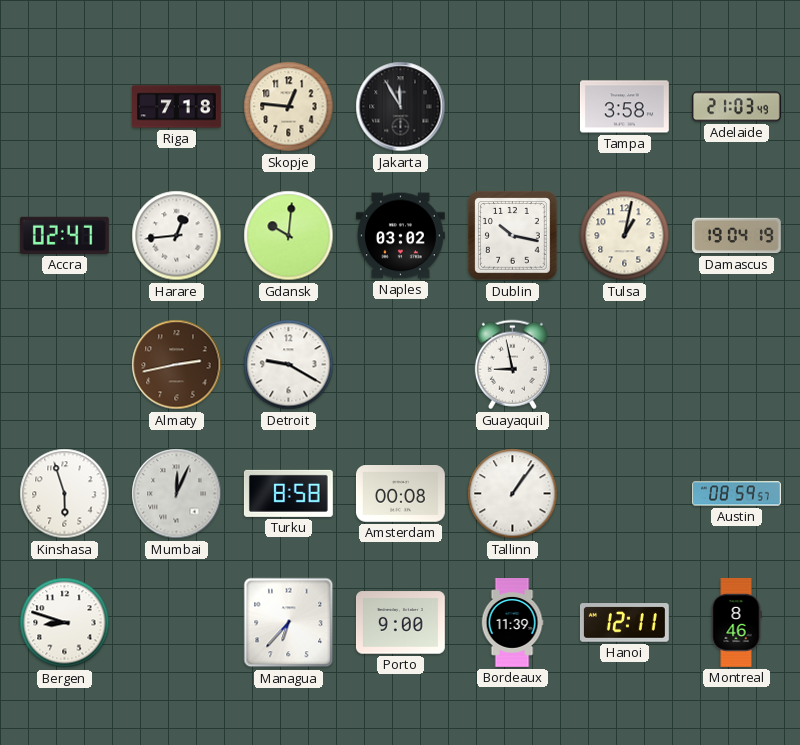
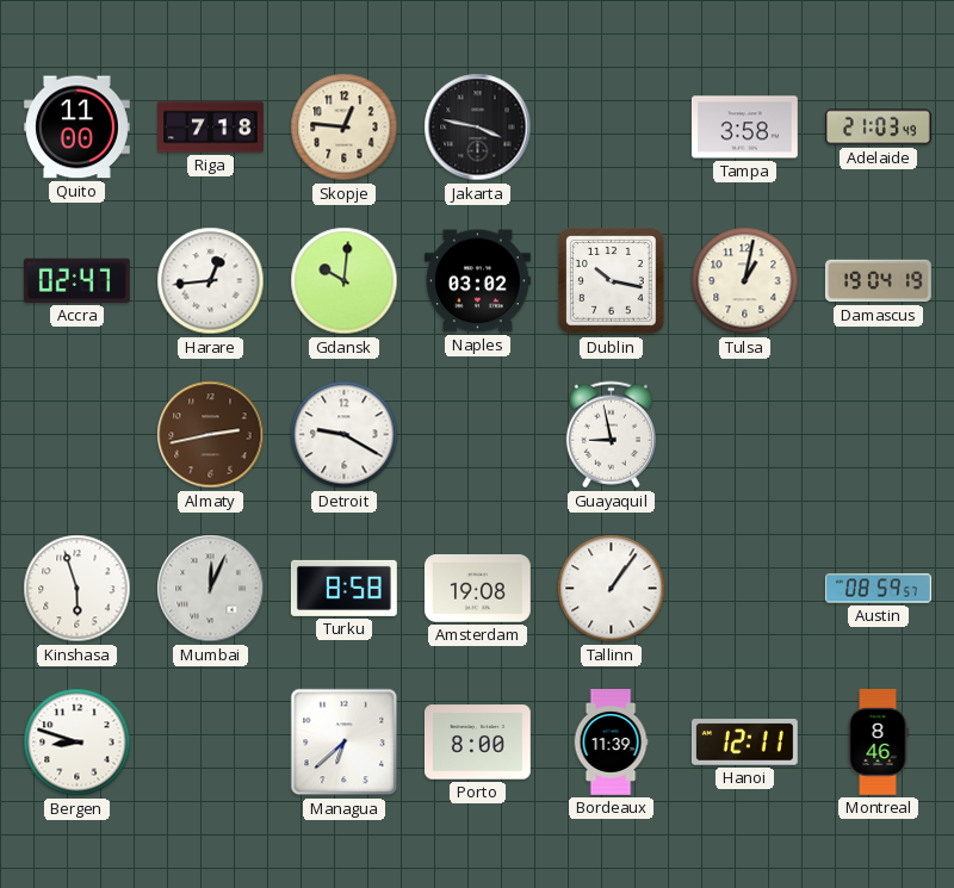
Quito: none -> 11:00
Jakarta: 11:55 -> 3:47
Amsterdam: 00:08 -> 19:08
Managua: 6:37 -> 6:38
Porto: 9:00 -> 8:00
